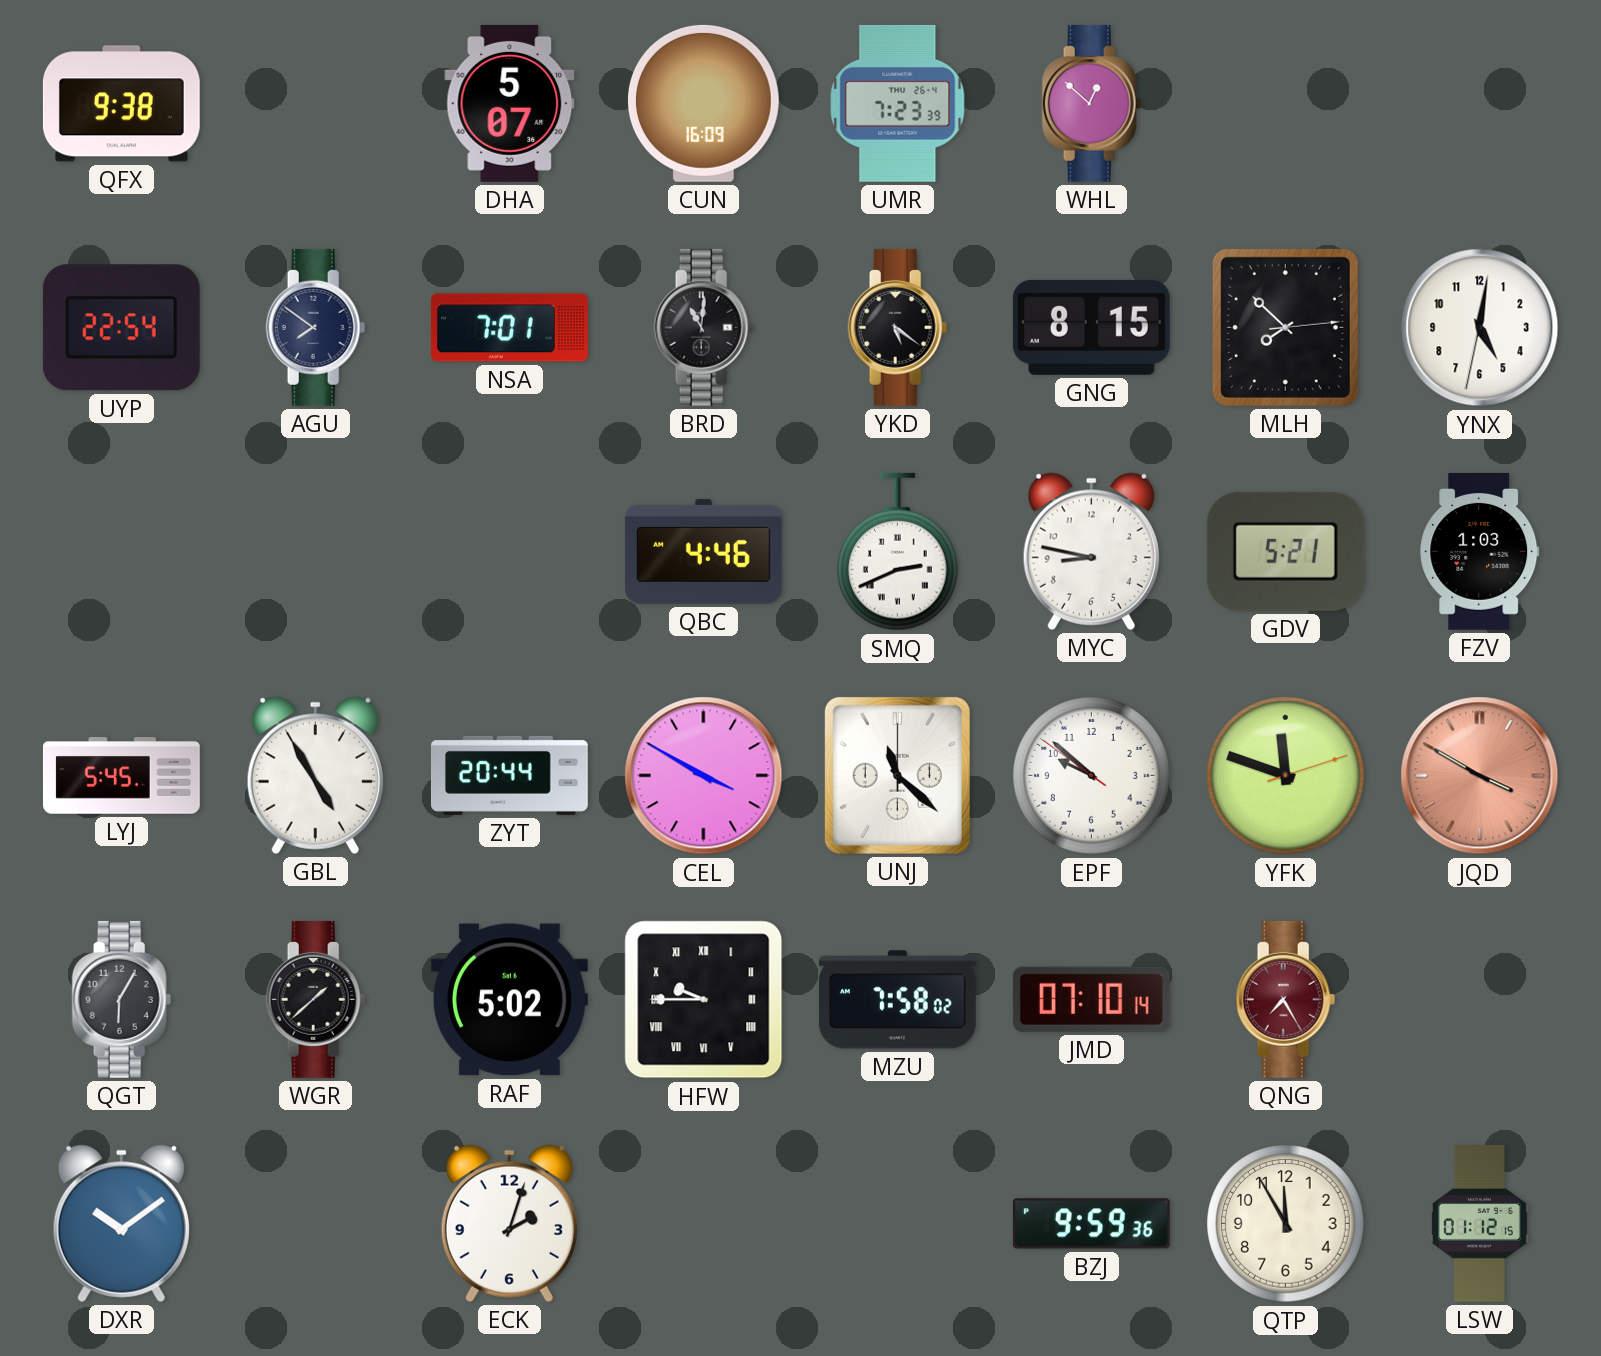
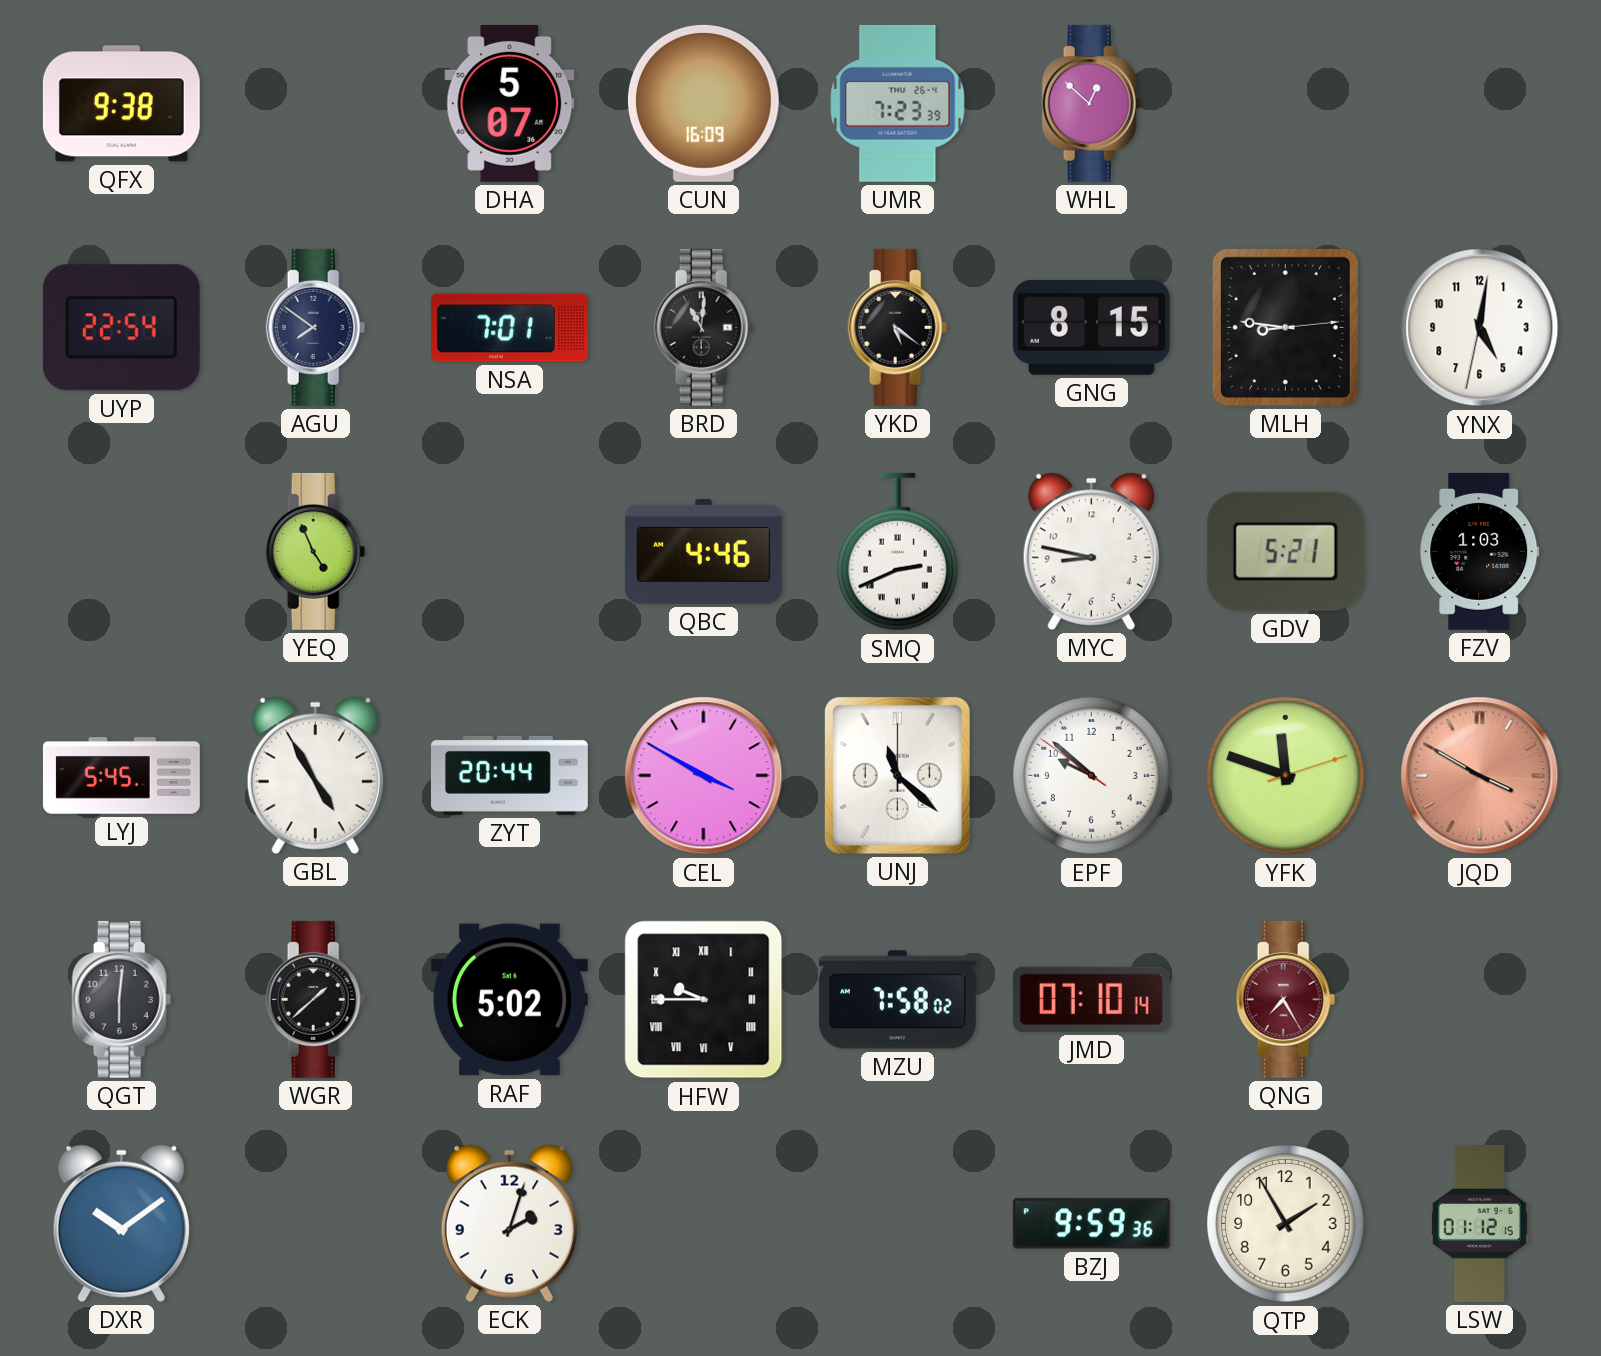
MLH: 7:52 -> 8:46
YEQ: none -> 4:56
QGT: 6:05 -> 6:01
QTP: 11:55 -> 1:55
